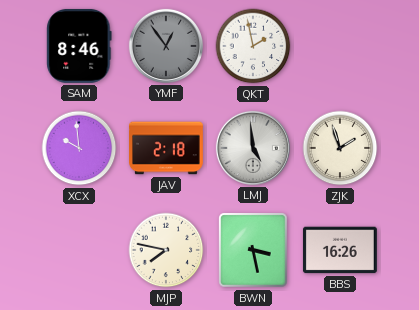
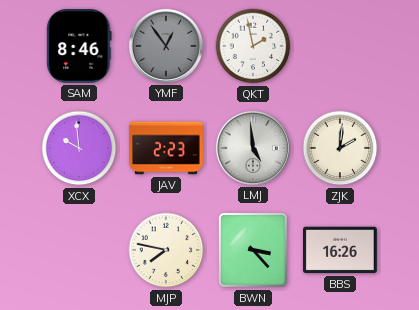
JAV: 2:18 -> 2:23
ZJK: 1:57 -> 2:01
BWN: 3:28 -> 3:23
